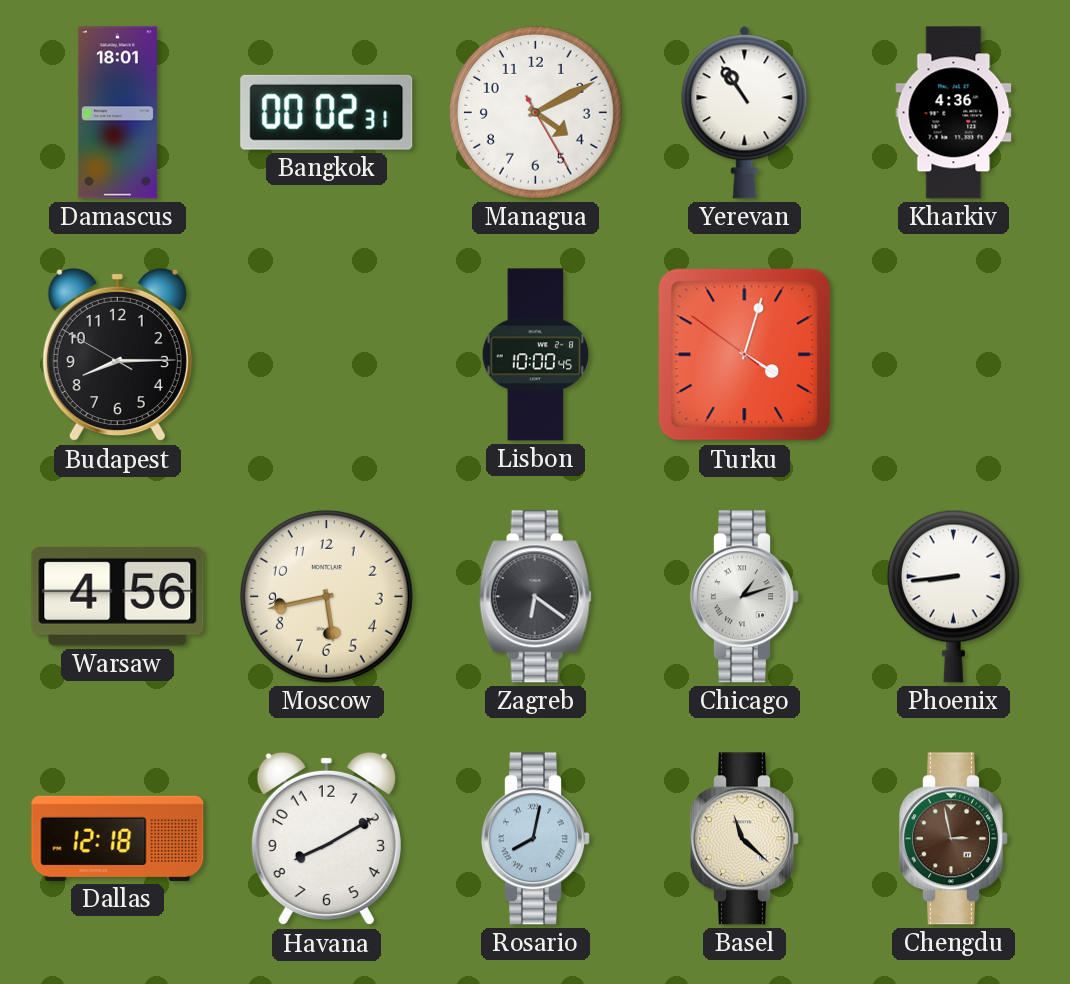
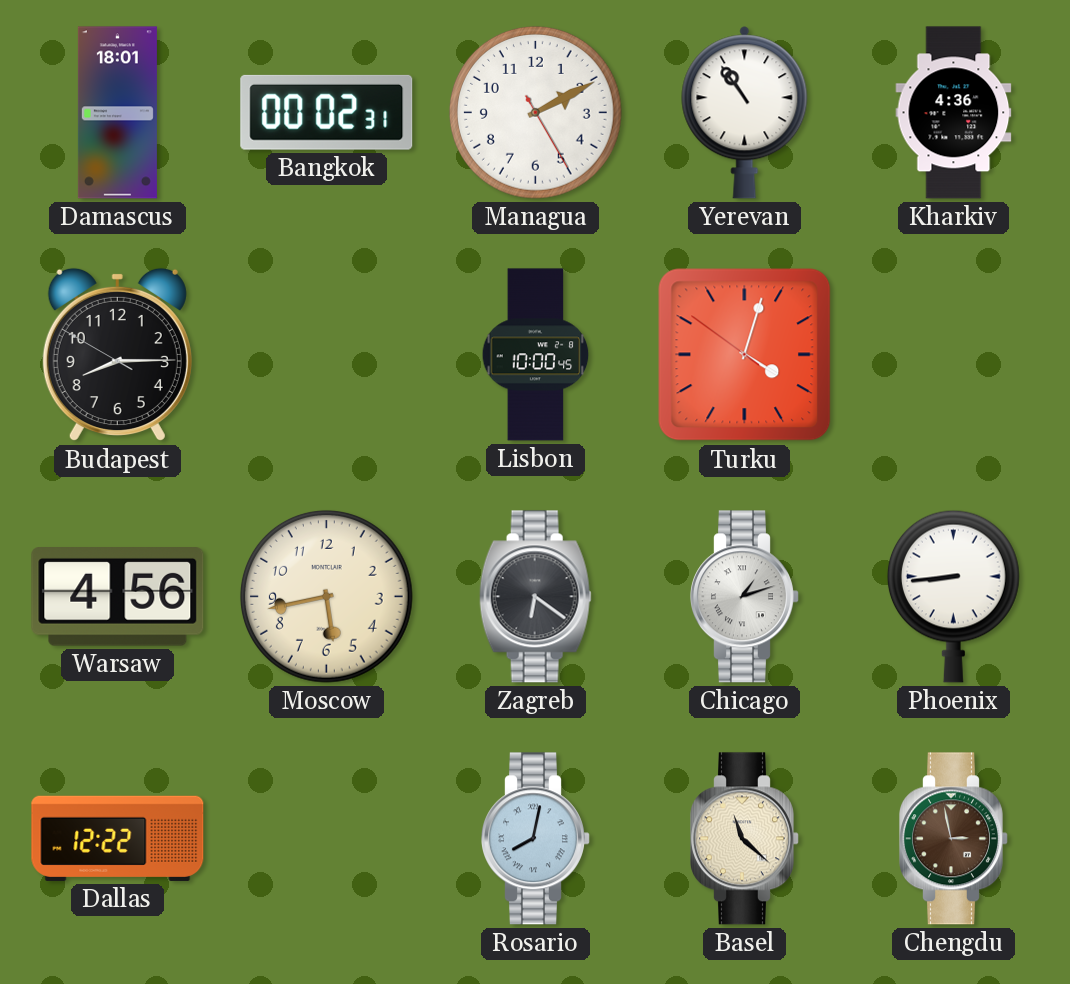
Managua: 4:10 -> 2:10
Dallas: 12:18 -> 12:22
Havana: 8:10 -> none
